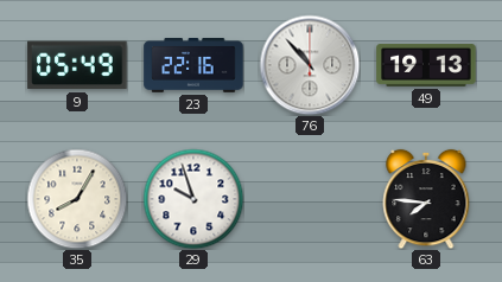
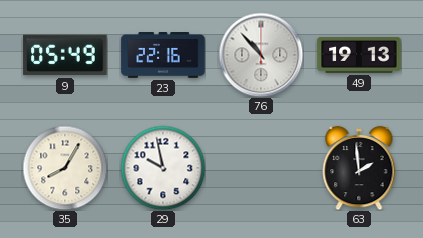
29: 9:57 -> 9:58
63: 7:46 -> 1:59
